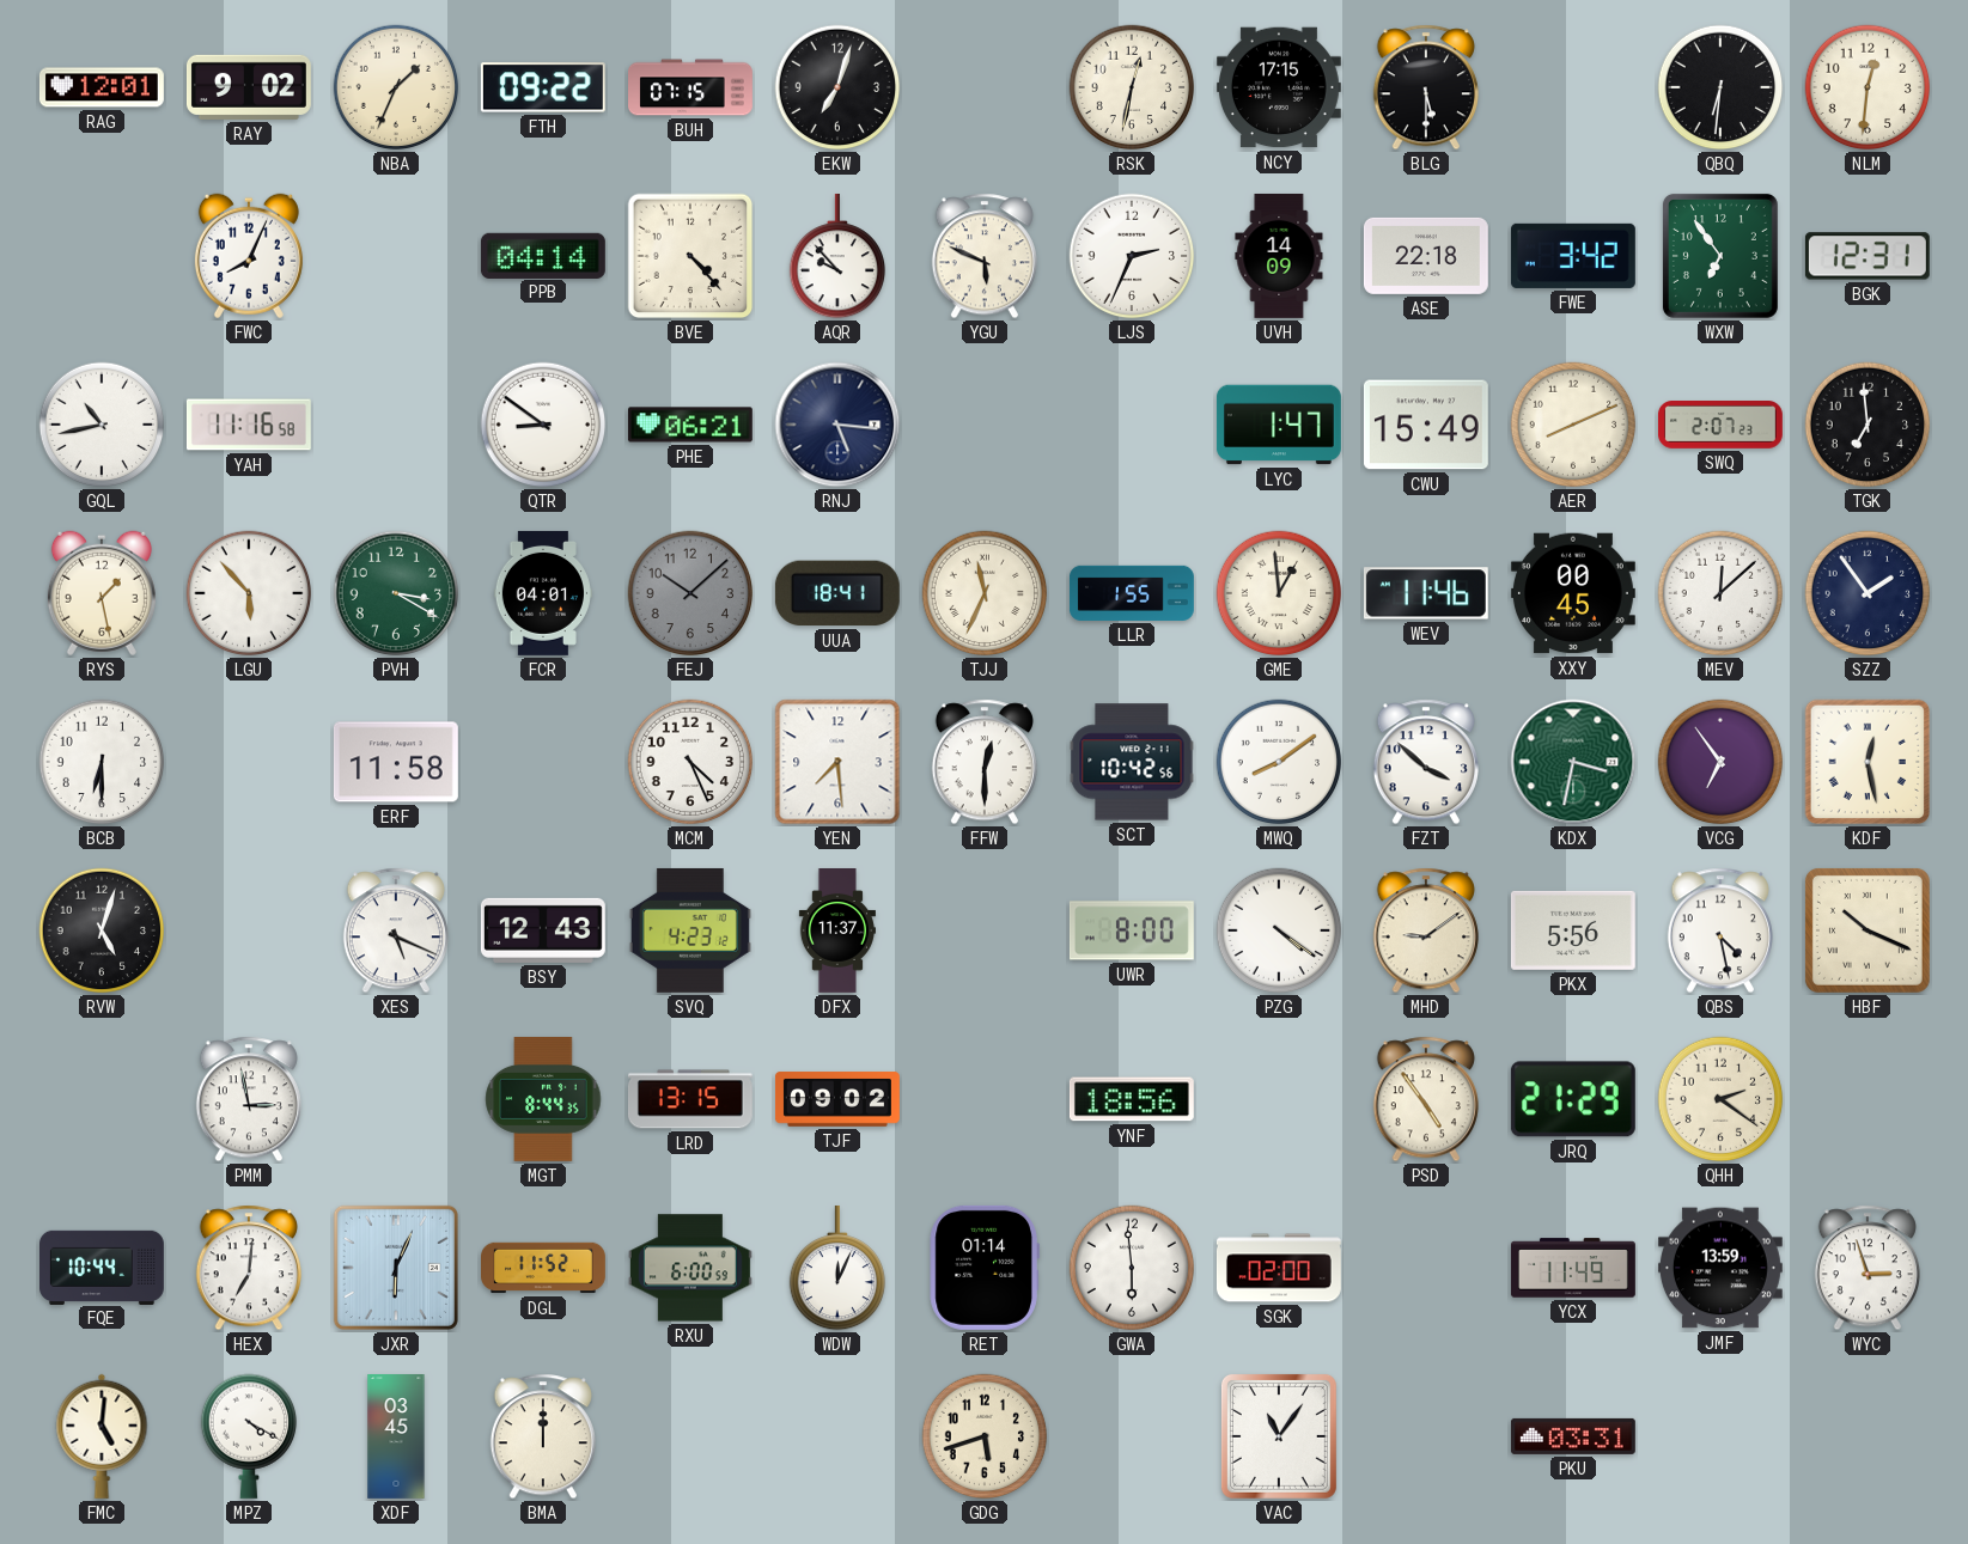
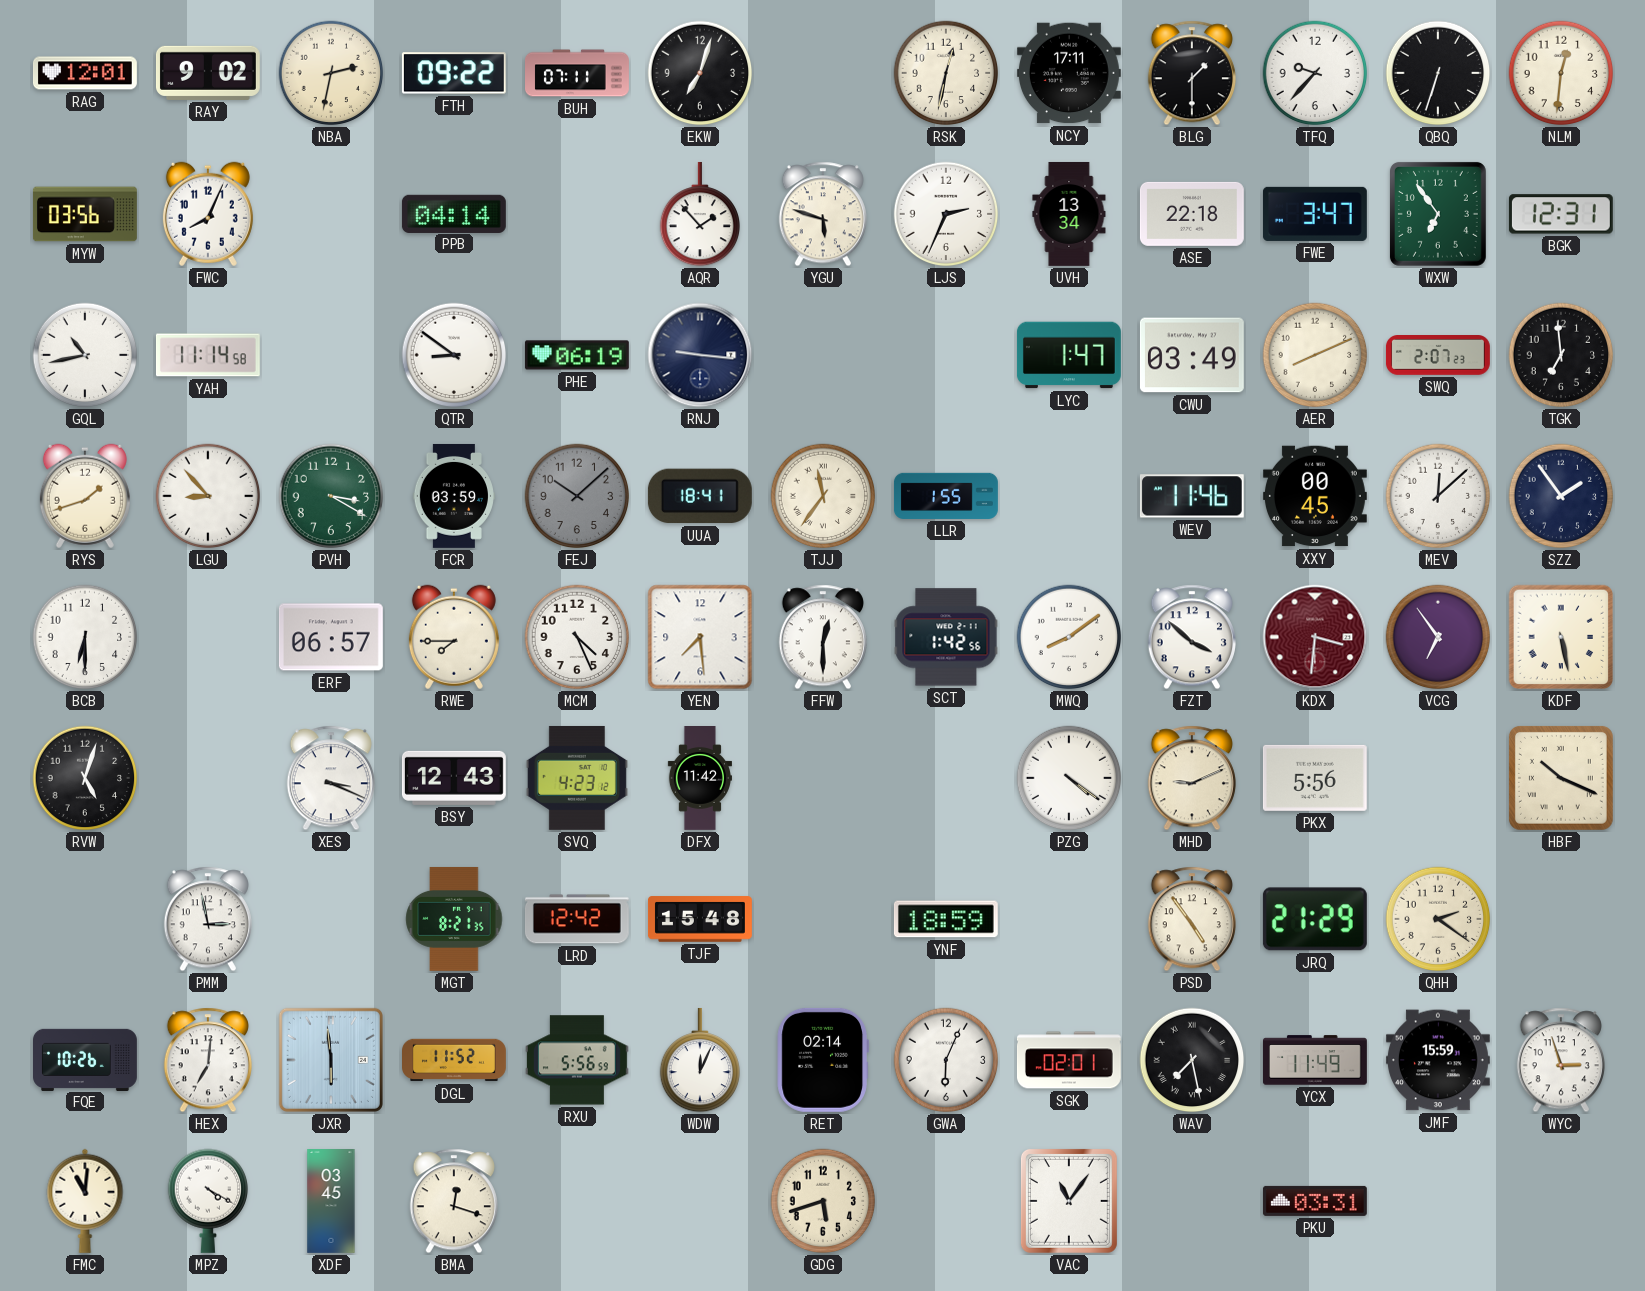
NBA: 1:34 -> 2:32
BUH: 07:15 -> 07:11
NCY: 17:15 -> 17:11
BLG: 5:30 -> 1:30
TFQ: none -> 9:37
QBQ: 6:31 -> 6:33
MYW: none -> 03:56
BVE: 4:23 -> none
AQR: 9:53 -> 1:53
YGU: 5:49 -> 5:48
UVH: 14:09 -> 13:34
FWE: 3:42 -> 3:47
YAH: 11:16 -> 11:14
PHE: 06:21 -> 06:19
RNJ: 5:16 -> 9:16
CWU: 15:49 -> 03:49
RYS: 1:28 -> 1:42
LGU: 5:53 -> 8:53
FCR: 04:01 -> 03:59
TJJ: 11:34 -> 11:36
GME: 12:59 -> none
ERF: 11:58 -> 06:57
RWE: none -> 7:45
SCT: 10:42 -> 1:42
KDX: 3:32 -> 3:31
KDX dial: green -> burgundy
KDF: 12:28 -> 5:28
XES: 5:19 -> 3:19
DFX: 11:37 -> 11:42
UWR: 8:00 -> none
MHD: 9:09 -> 9:11
QBS: 4:28 -> none
MGT: 8:44 -> 8:21
LRD: 13:15 -> 12:42
TJF: 09:02 -> 15:48
YNF: 18:56 -> 18:59
FQE: 10:44 -> 10:26
JXR: 6:04 -> 5:59
RXU: 6:00 -> 5:56
RET: 01:14 -> 02:14
GWA: 5:59 -> 6:04
SGK: 02:00 -> 02:01
WAV: none -> 7:28
JMF: 13:59 -> 15:59
FMC: 5:01 -> 11:01
BMA: 12:00 -> 12:18
